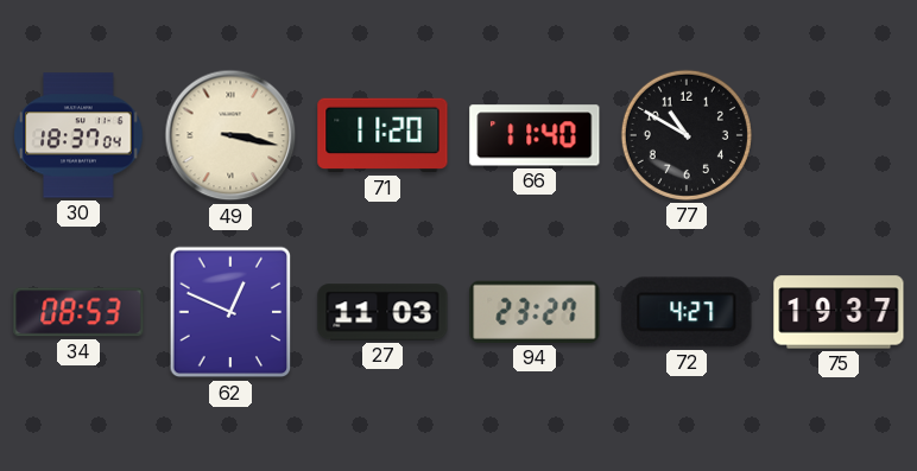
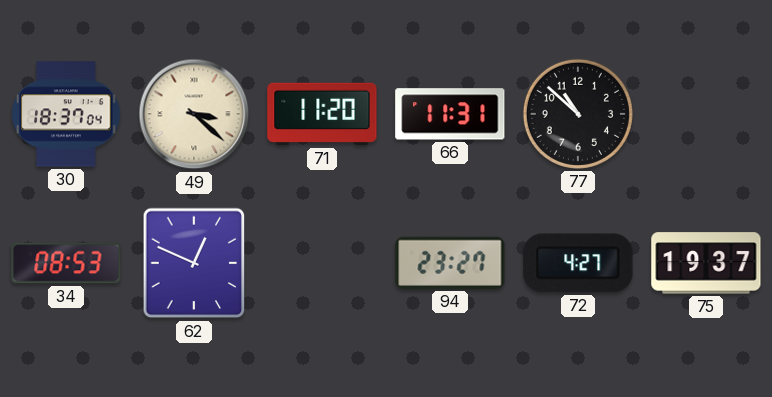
49: 3:17 -> 3:22
66: 11:40 -> 11:31
77: 10:50 -> 10:52
27: 11:03 -> none
